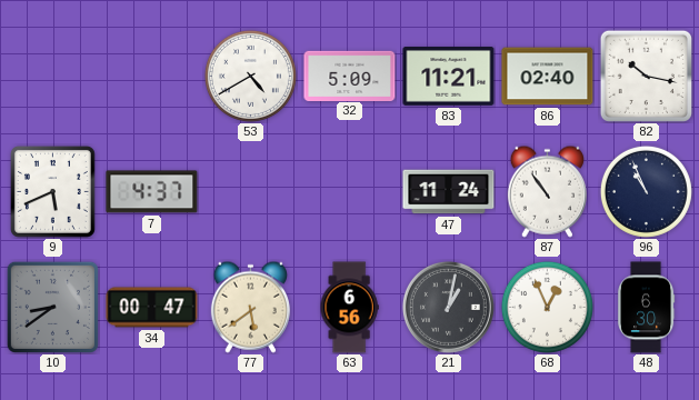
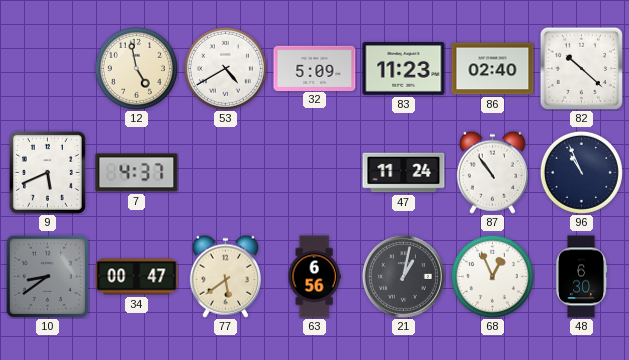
12: none -> 4:58
83: 11:21 -> 11:23
82: 10:17 -> 10:22
